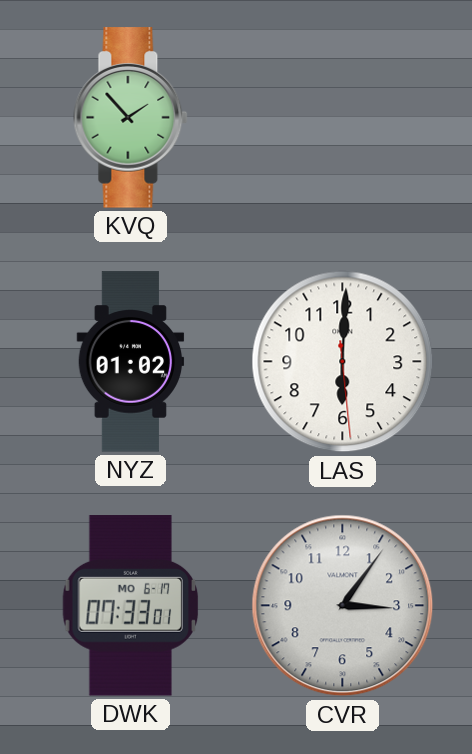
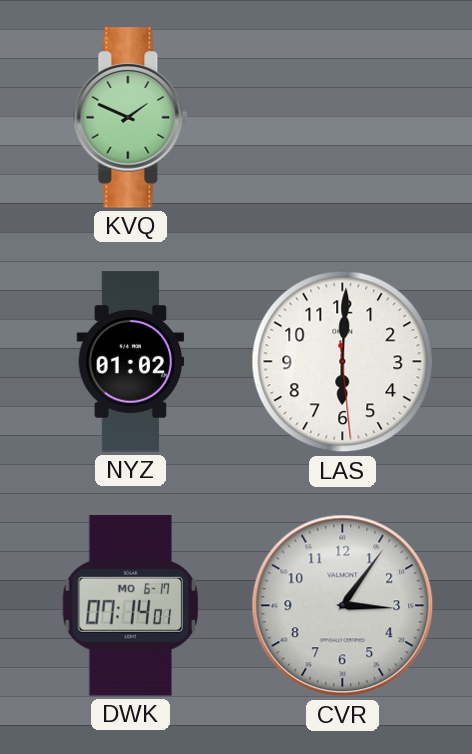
KVQ: 1:53 -> 1:49
DWK: 07:33 -> 07:14
